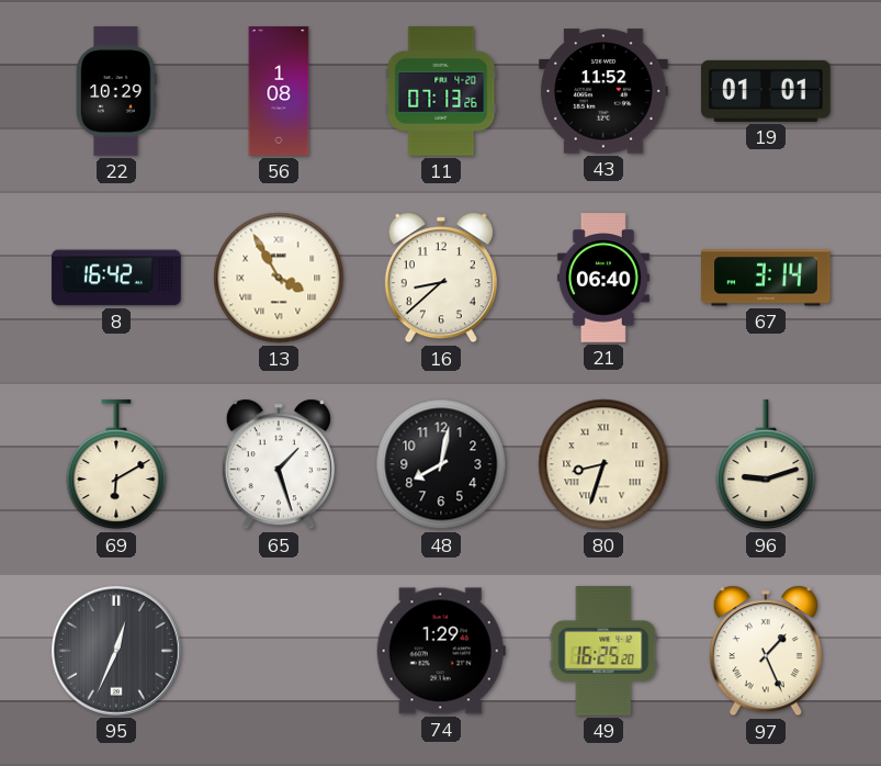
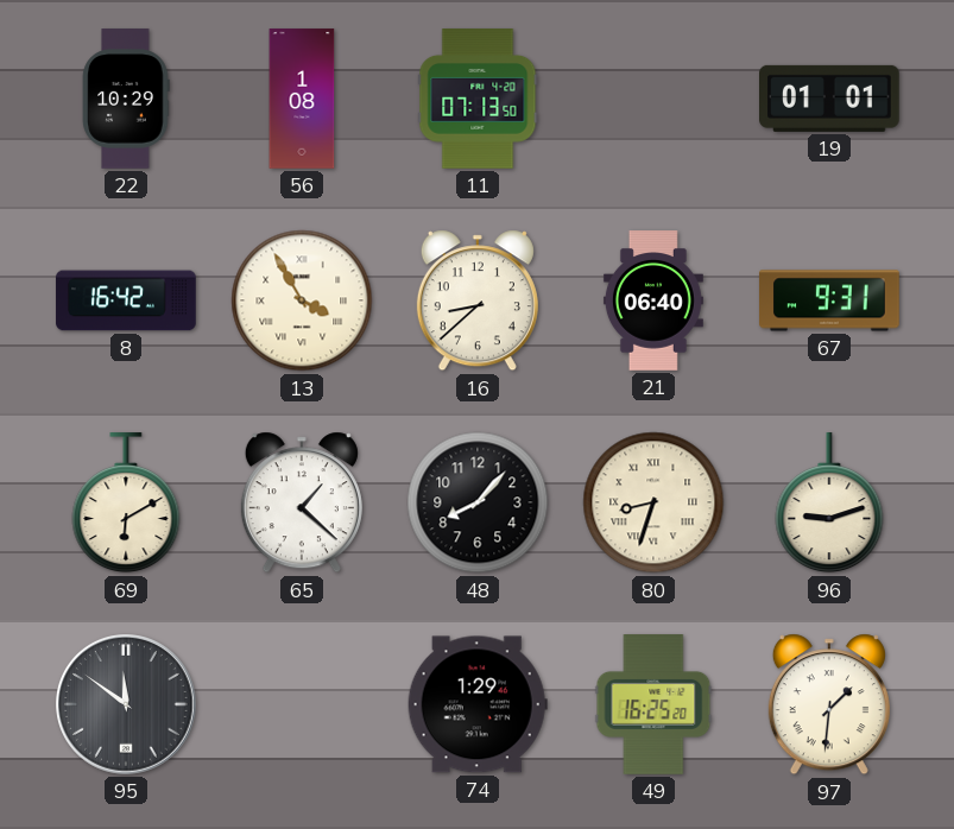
11: 07:13:26 -> 07:13:50
43: 11:52 -> none
67: 3:14 -> 9:31
65: 1:27 -> 1:22
48: 8:02 -> 8:07
95: 12:34 -> 11:51
97: 1:26 -> 1:31
